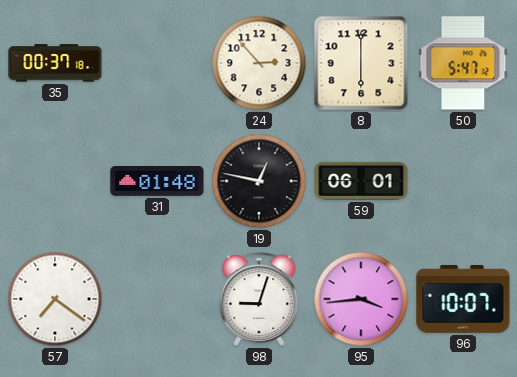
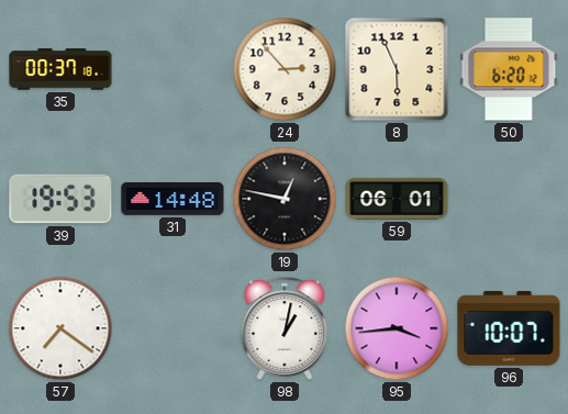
8: 6:00 -> 5:56
50: 5:47 -> 6:20
39: none -> 19:53
31: 01:48 -> 14:48
98: 9:03 -> 1:02
